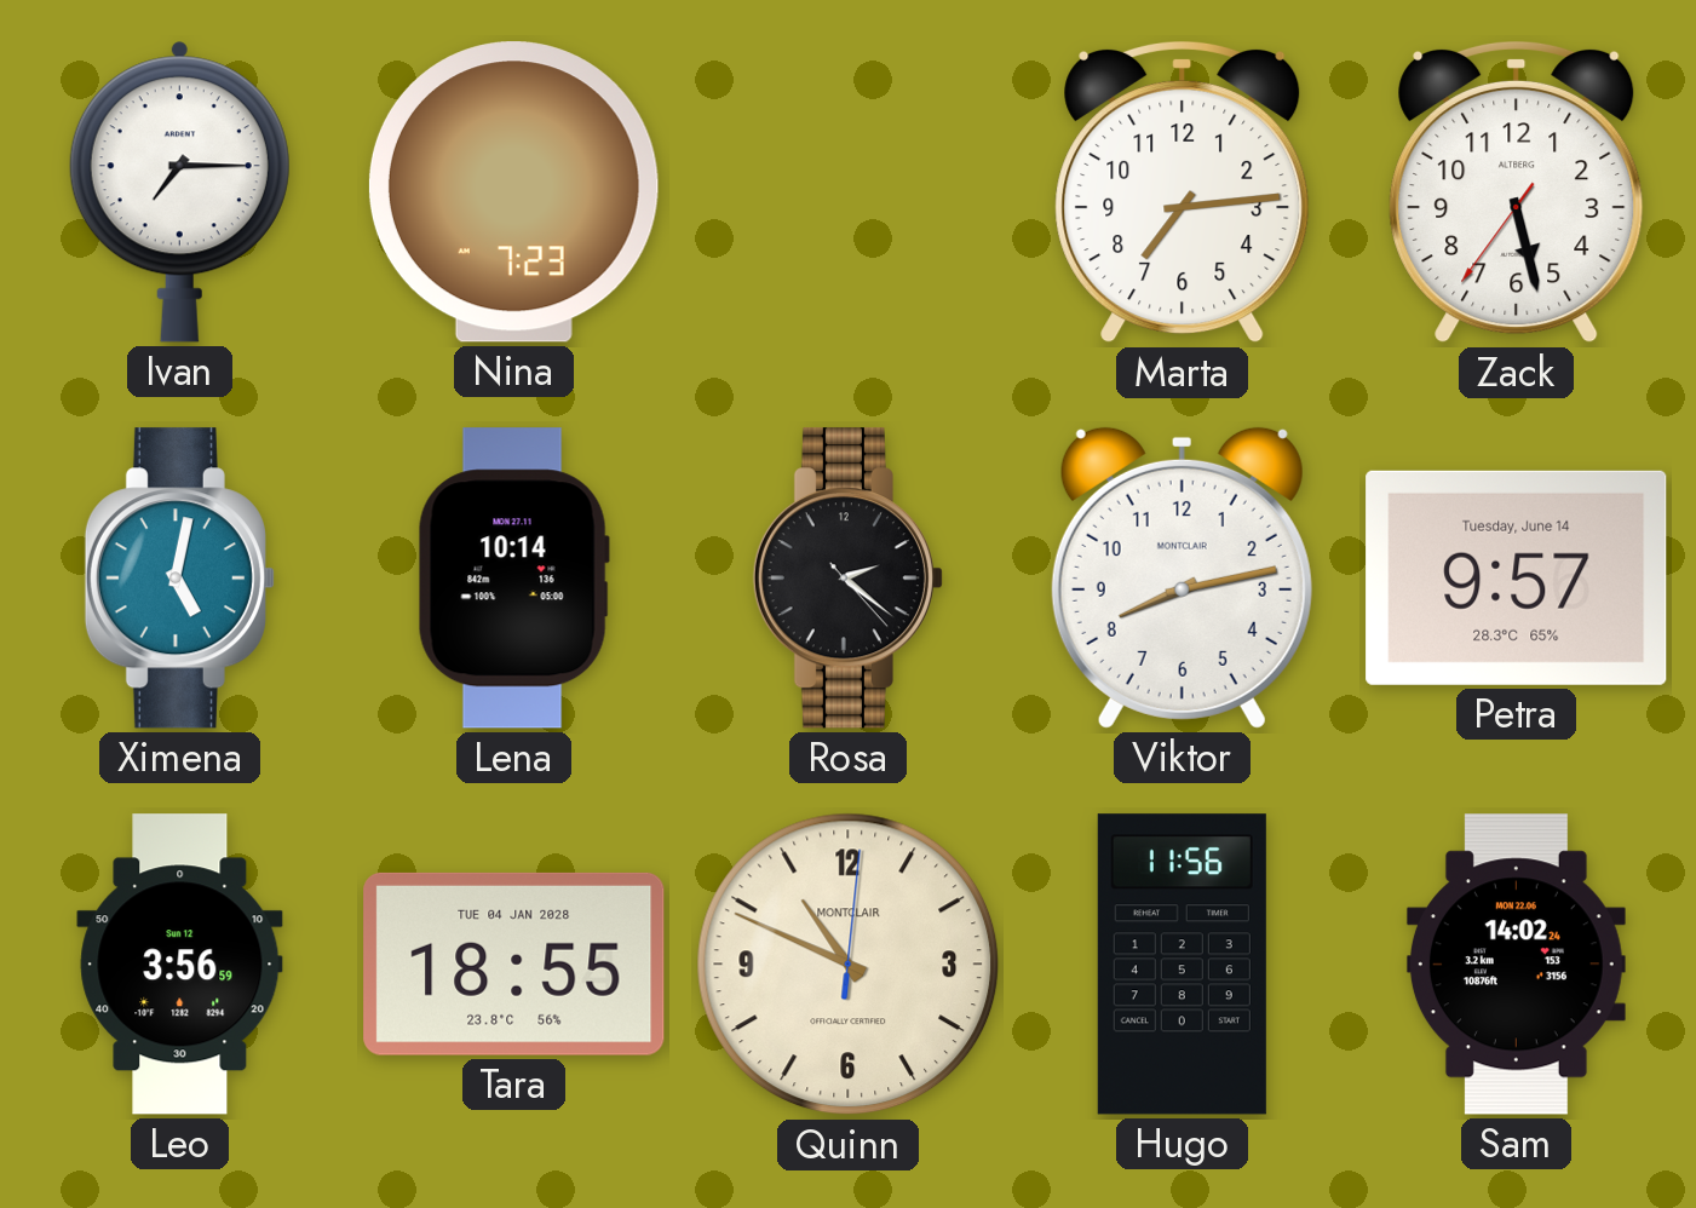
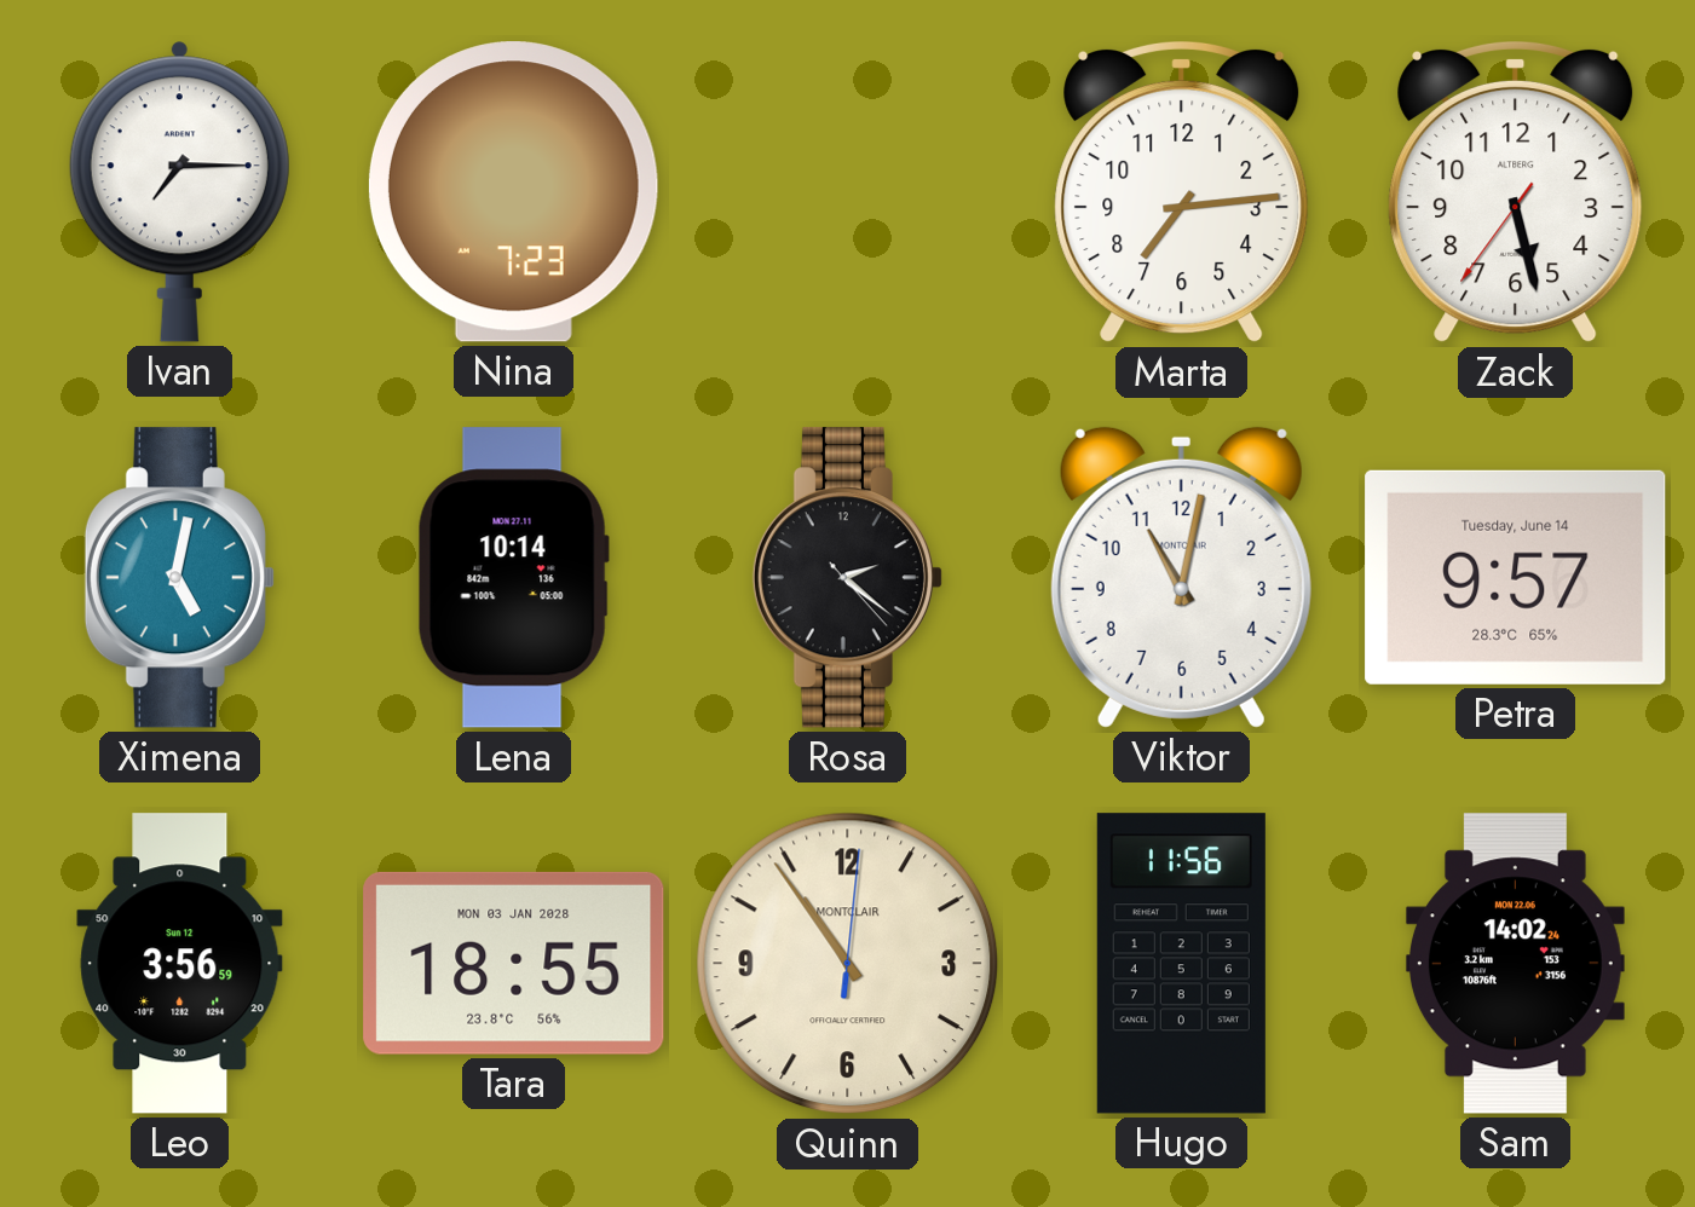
Viktor: 8:13 -> 11:02
Tara date: TUE 04 JAN 2028 -> MON 03 JAN 2028
Quinn: 10:49 -> 10:54
